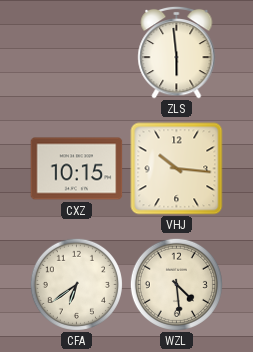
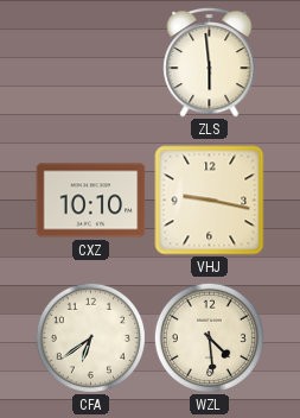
CXZ: 10:15 -> 10:10
VHJ: 10:16 -> 9:17
